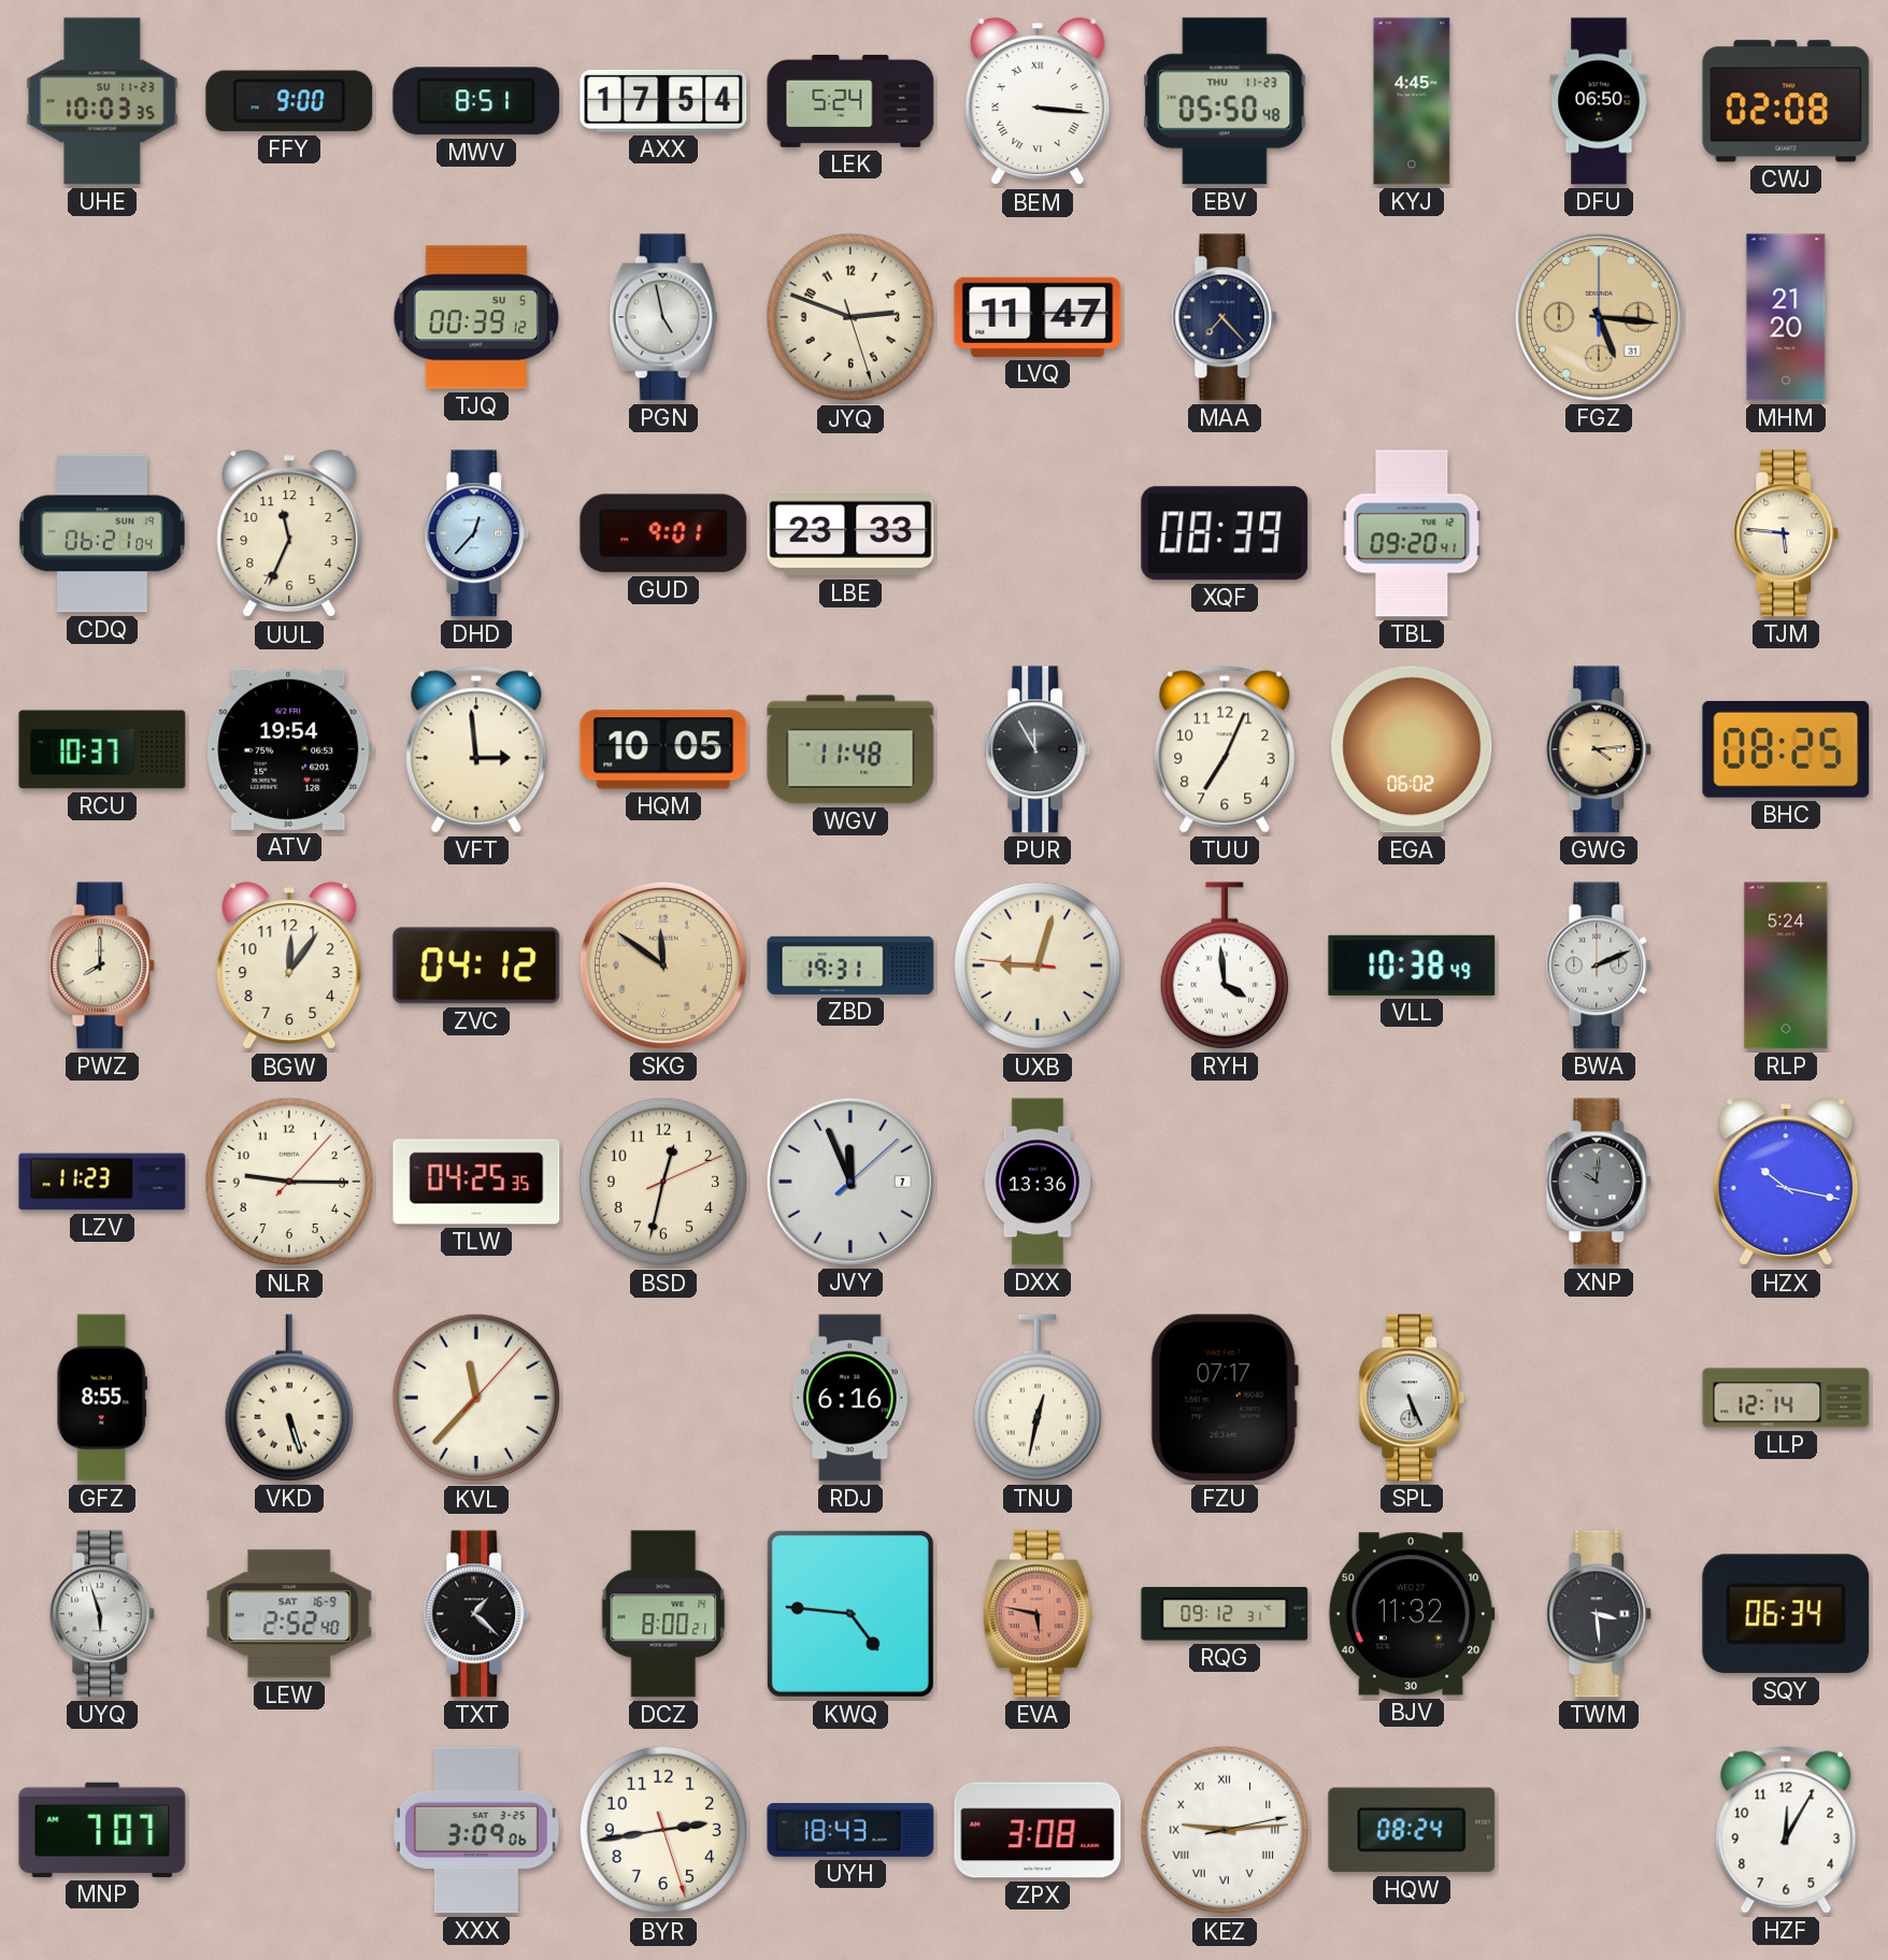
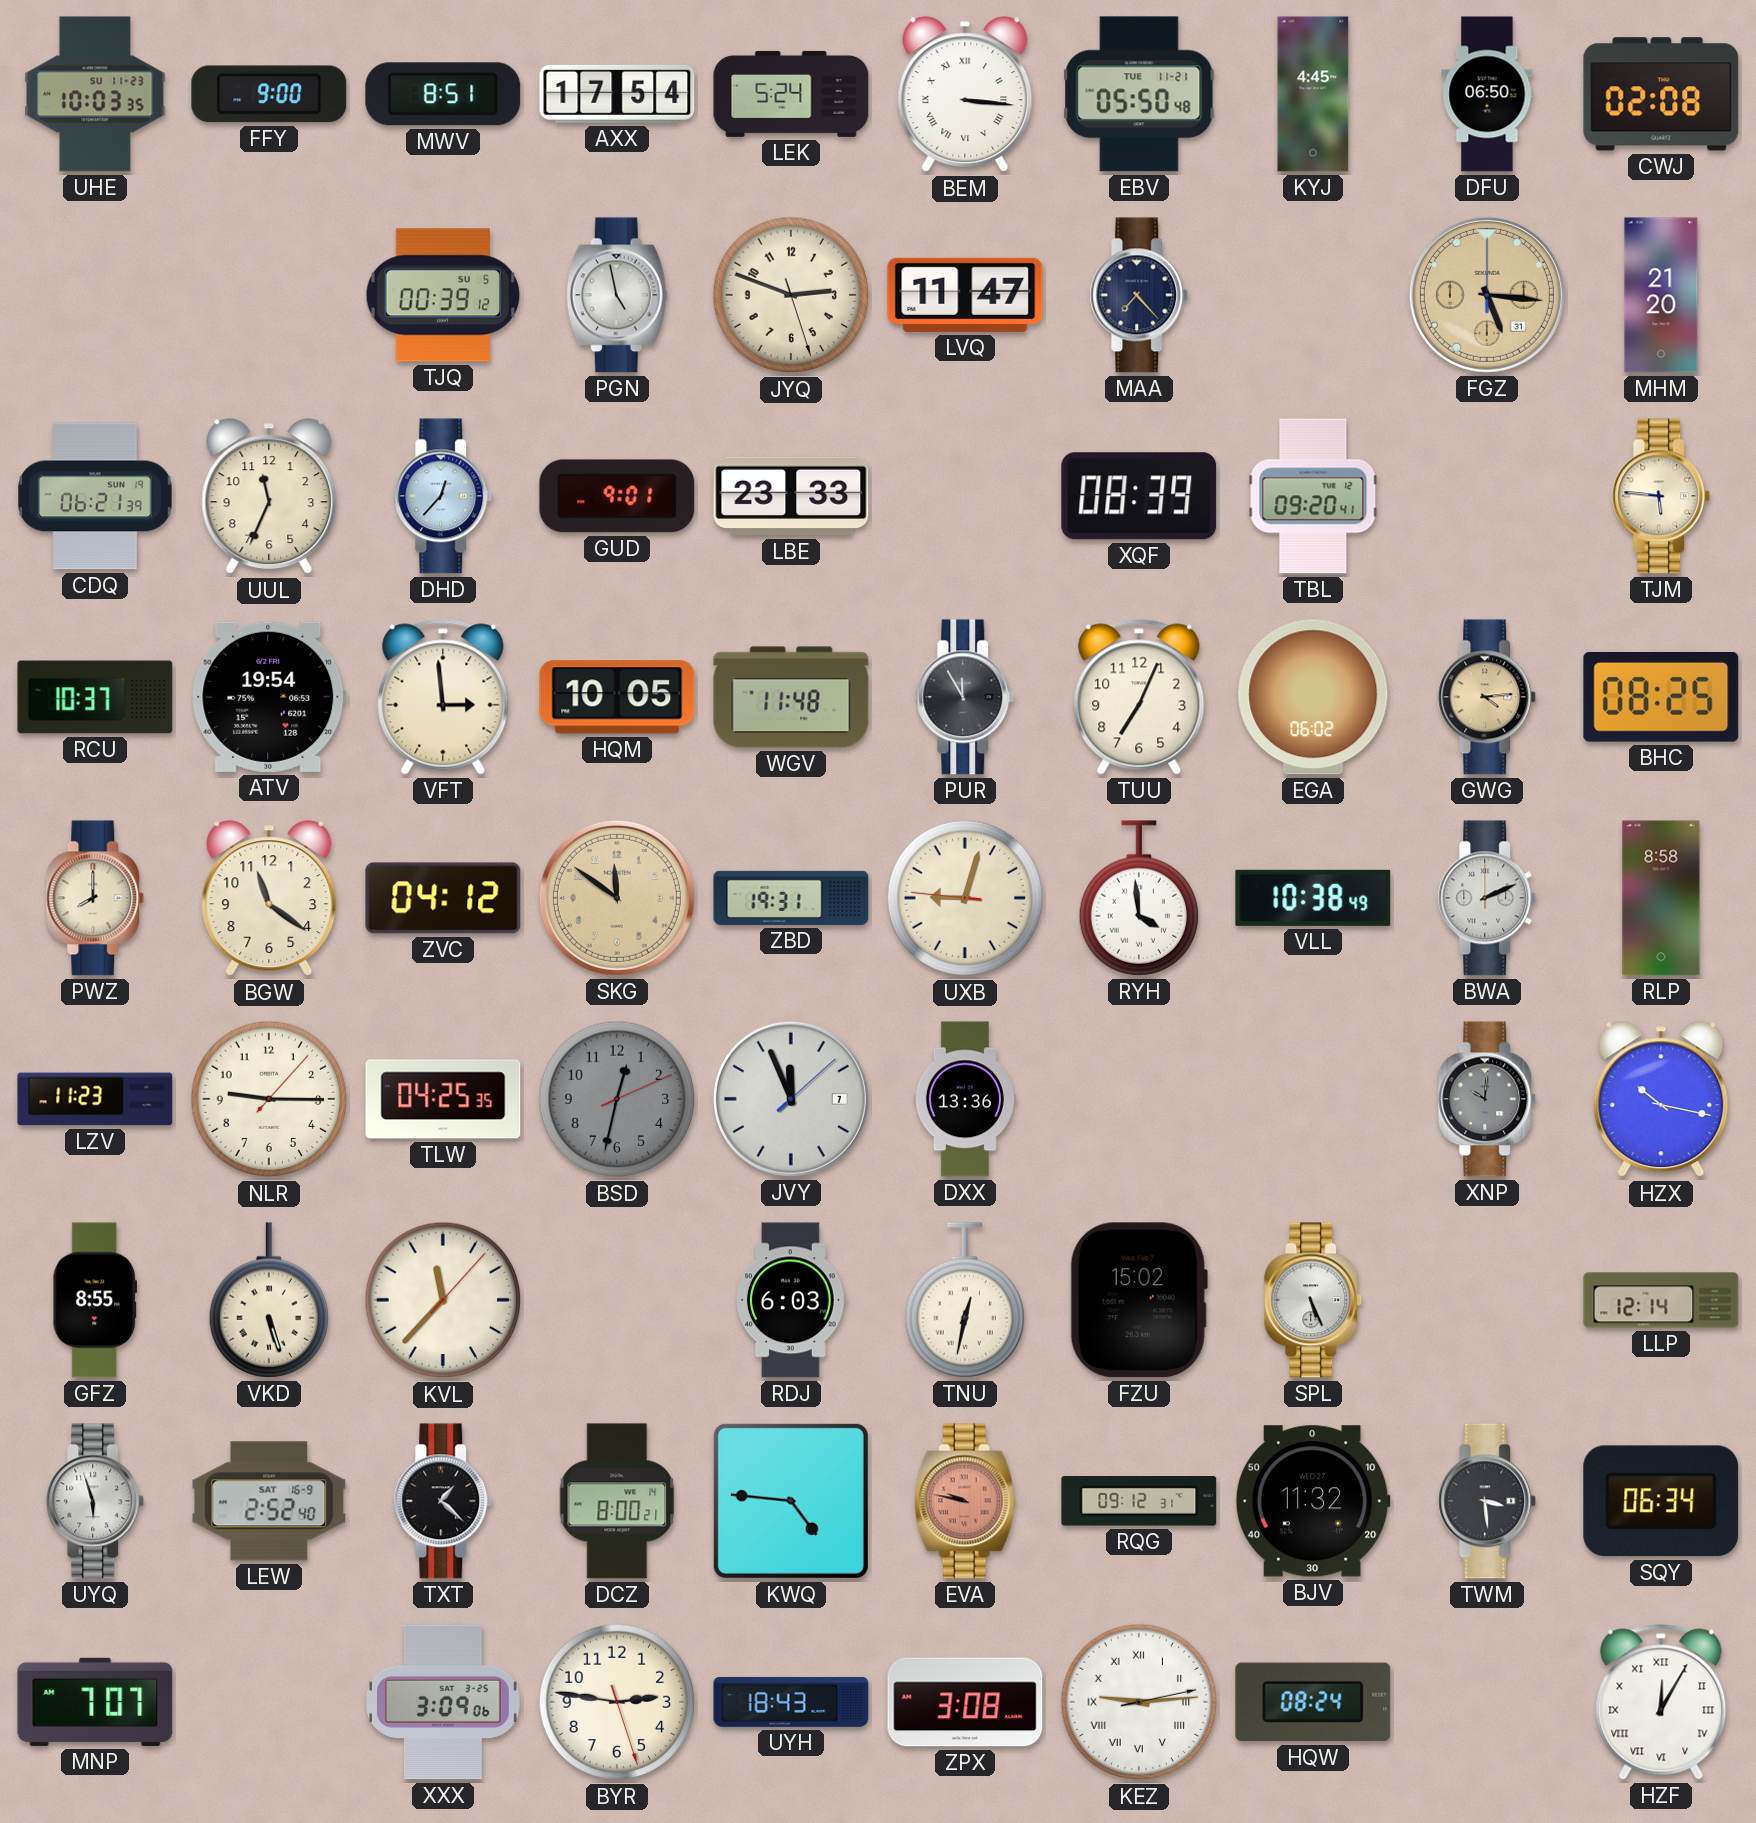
EBV date: THU 11-23 -> TUE 11-21
CDQ: 06:21:04 -> 06:21:39
BGW: 12:06 -> 11:21
RLP: 5:24 -> 8:58
BSD dial: cream -> grey
RDJ: 6:16 -> 6:03
FZU: 07:17 -> 15:02
EVA: 5:47 -> 9:47
BYR: 2:43 -> 2:46
HZF numerals: Arabic -> Roman
